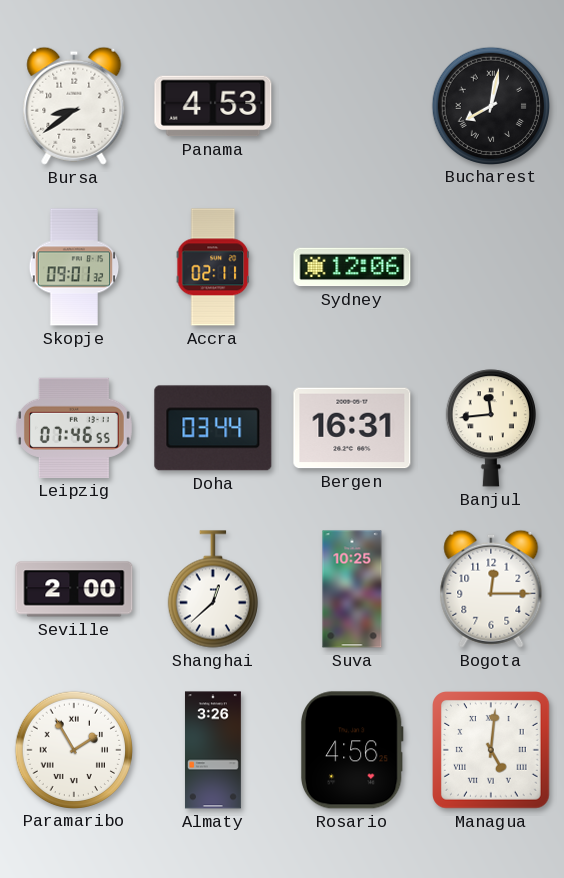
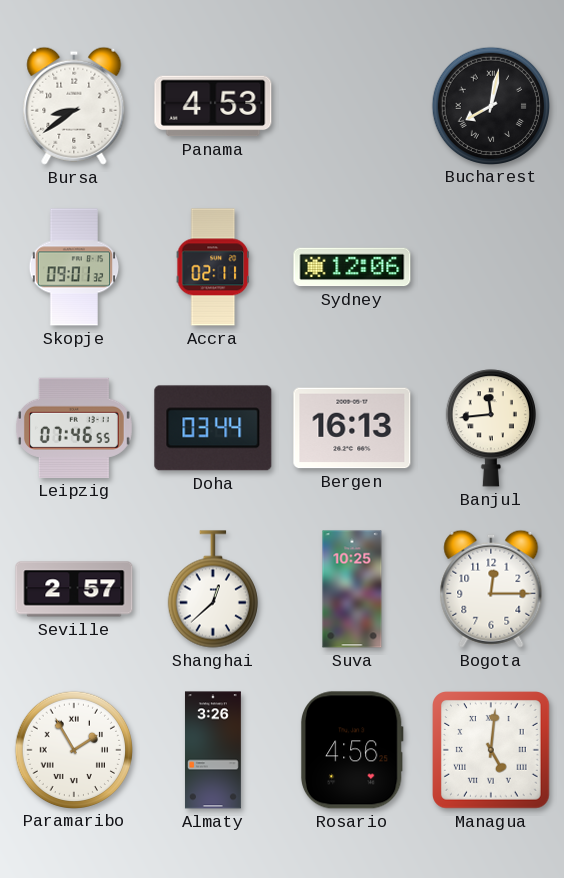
Bergen: 16:31 -> 16:13
Seville: 2:00 -> 2:57
